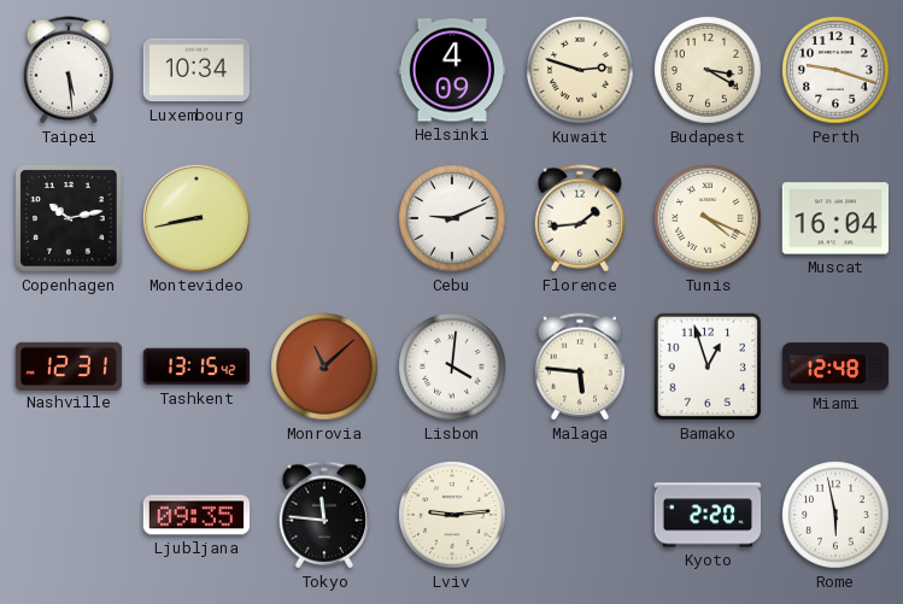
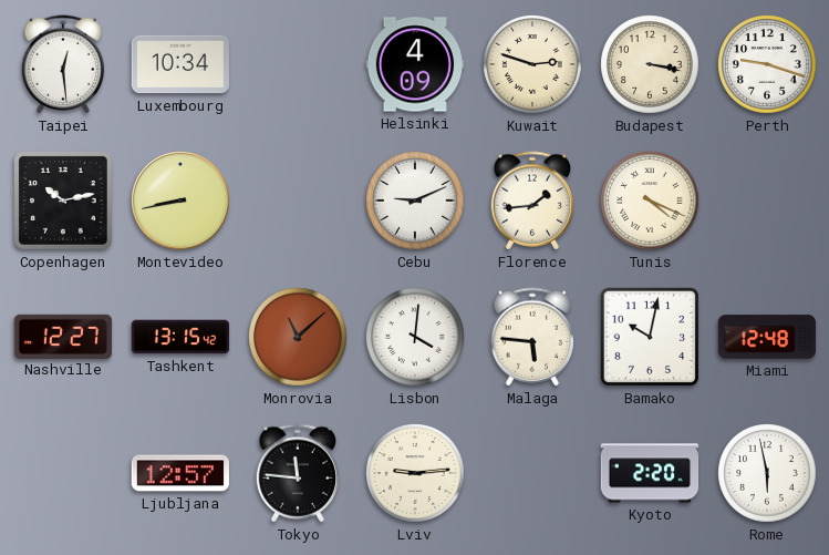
Taipei: 5:29 -> 12:29
Budapest: 3:20 -> 3:17
Muscat: 16:04 -> none
Nashville: 12:31 -> 12:27
Bamako: 12:57 -> 10:02
Ljubljana: 09:35 -> 12:57
